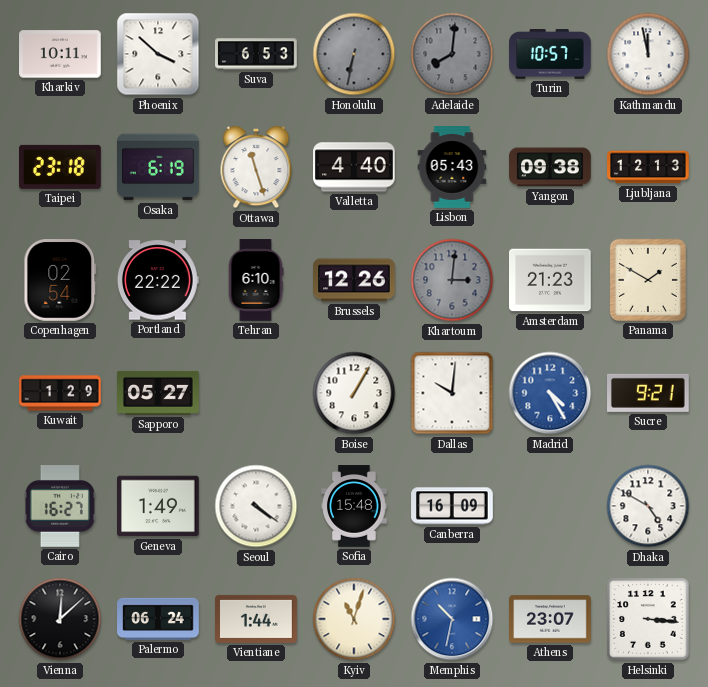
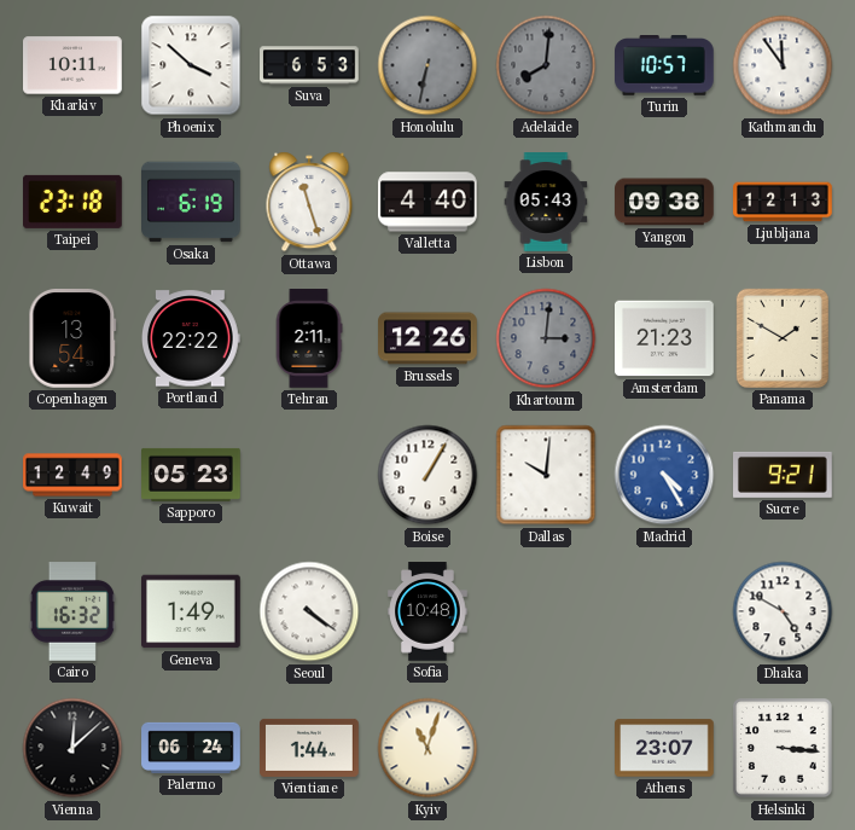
Kathmandu: 11:58 -> 11:54
Copenhagen: 02:54 -> 13:54
Tehran: 6:10 -> 2:11
Kuwait: 1:29 -> 12:49
Sapporo: 05:27 -> 05:23
Cairo: 16:27 -> 16:32
Sofia: 15:48 -> 10:48
Canberra: 16:09 -> none
Memphis: 10:32 -> none
